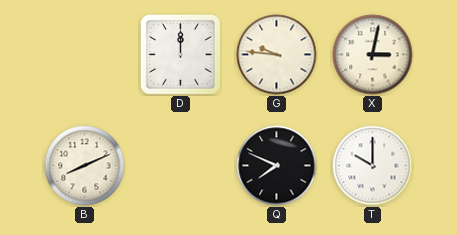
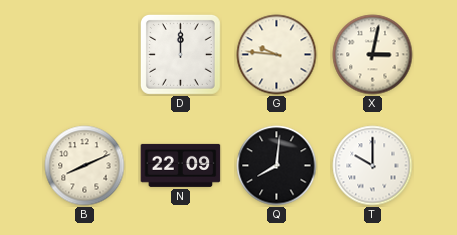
N: none -> 22:09
Q: 7:49 -> 8:01
